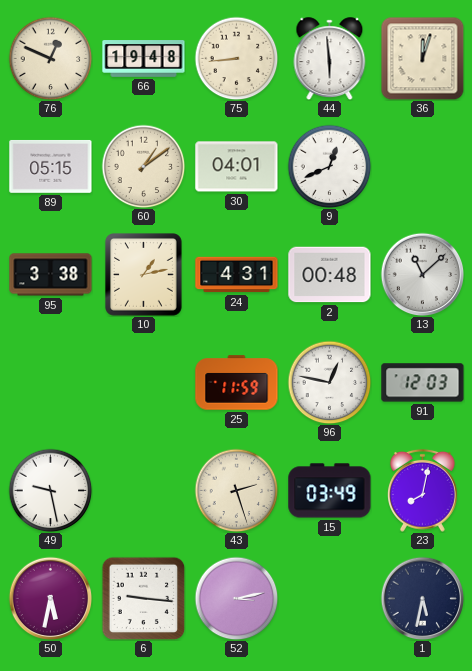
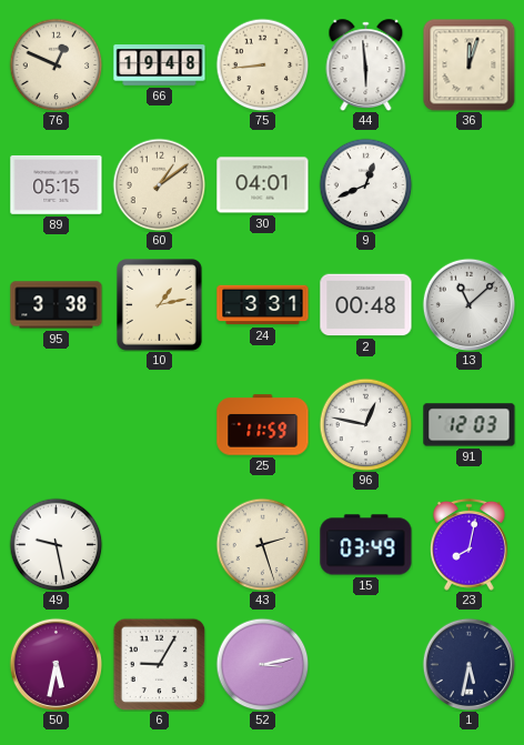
24: 4:31 -> 3:31
6: 9:16 -> 9:05
